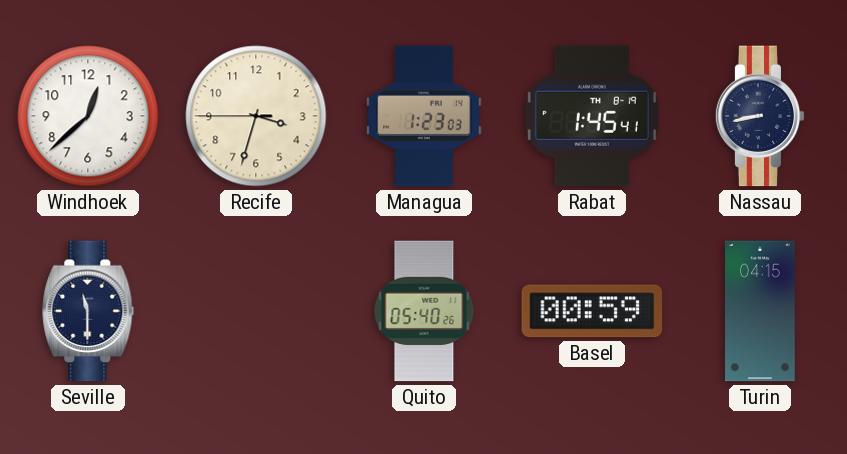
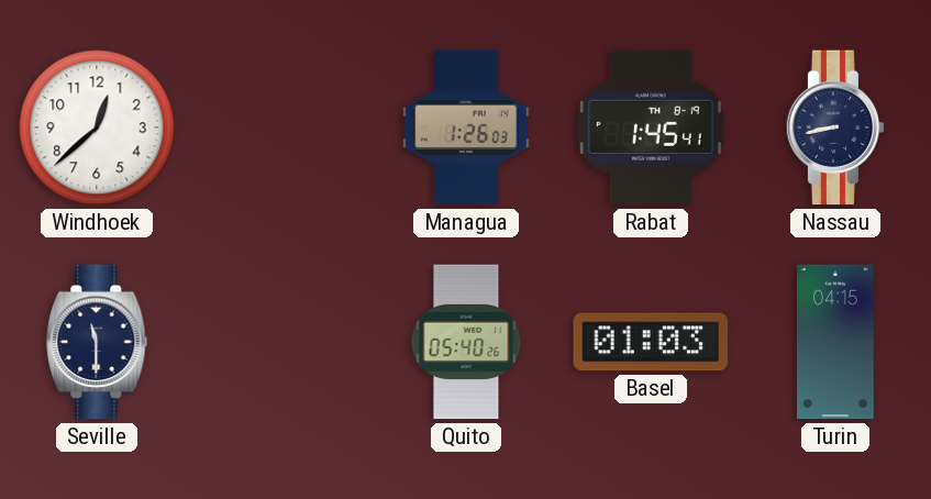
Recife: 3:32 -> none
Managua: 1:23 -> 1:26
Basel: 00:59 -> 01:03
